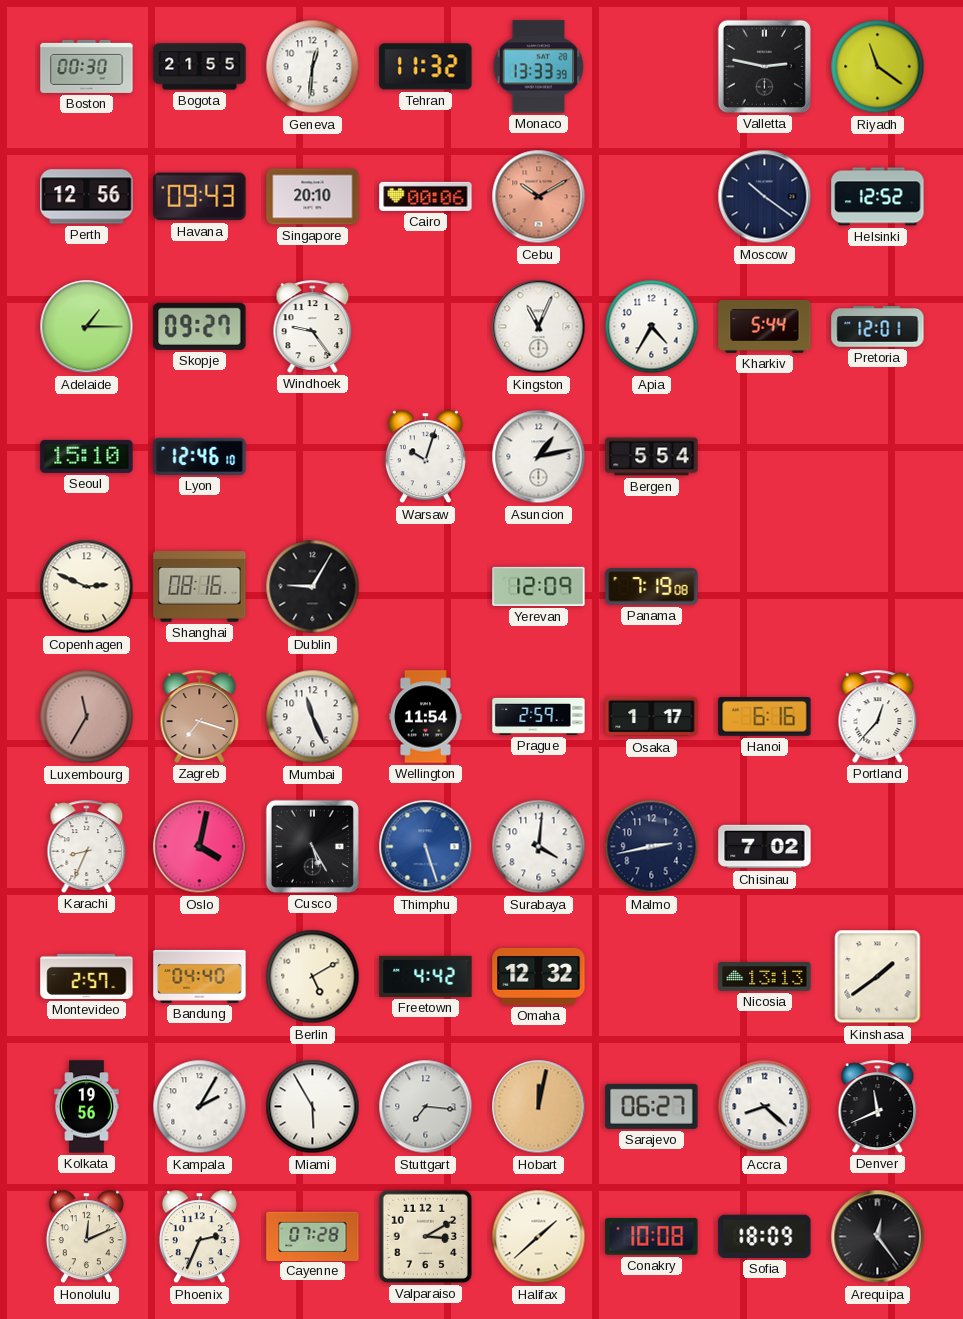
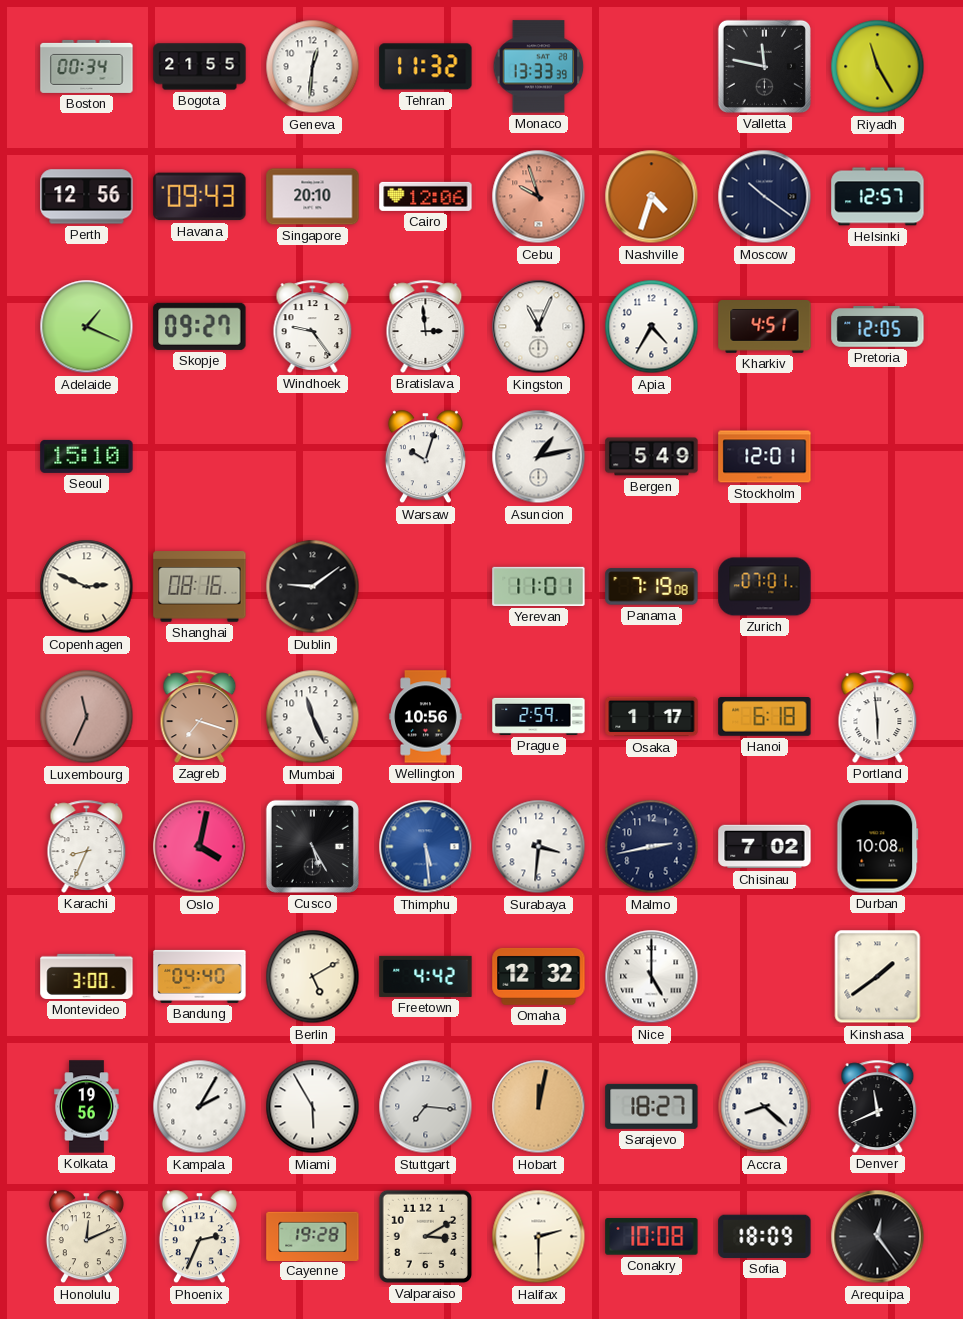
Boston: 00:30 -> 00:34
Valletta: 2:47 -> 11:47
Riyadh: 11:21 -> 11:25
Cairo: 00:06 -> 12:06
Cebu: 10:10 -> 9:57
Nashville: none -> 4:33
Helsinki: 12:52 -> 12:57
Adelaide: 1:15 -> 1:19
Bratislava: none -> 2:59
Kharkiv: 5:44 -> 4:51
Pretoria: 12:01 -> 12:05
Lyon: 12:46 -> none
Bergen: 5:54 -> 5:49
Stockholm: none -> 12:01
Dublin: 9:05 -> 9:09
Yerevan: 12:09 -> 11:01
Zurich: none -> 07:01
Luxembourg: 11:35 -> 11:34
Wellington: 11:54 -> 10:56
Hanoi: 6:16 -> 6:18
Portland: 12:37 -> 5:59
Thimphu: 5:27 -> 5:29
Surabaya: 4:01 -> 3:31
Durban: none -> 10:08
Montevideo: 2:57 -> 3:00
Nice: none -> 5:00
Nicosia: 13:13 -> none
Sarajevo: 06:27 -> 18:27
Cayenne: 07:28 -> 19:28
Halifax: 1:38 -> 2:30
